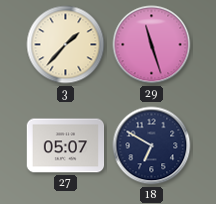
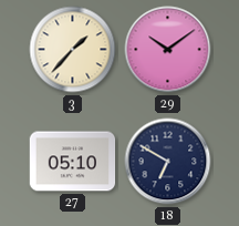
29: 11:27 -> 10:09
27: 05:07 -> 05:10
